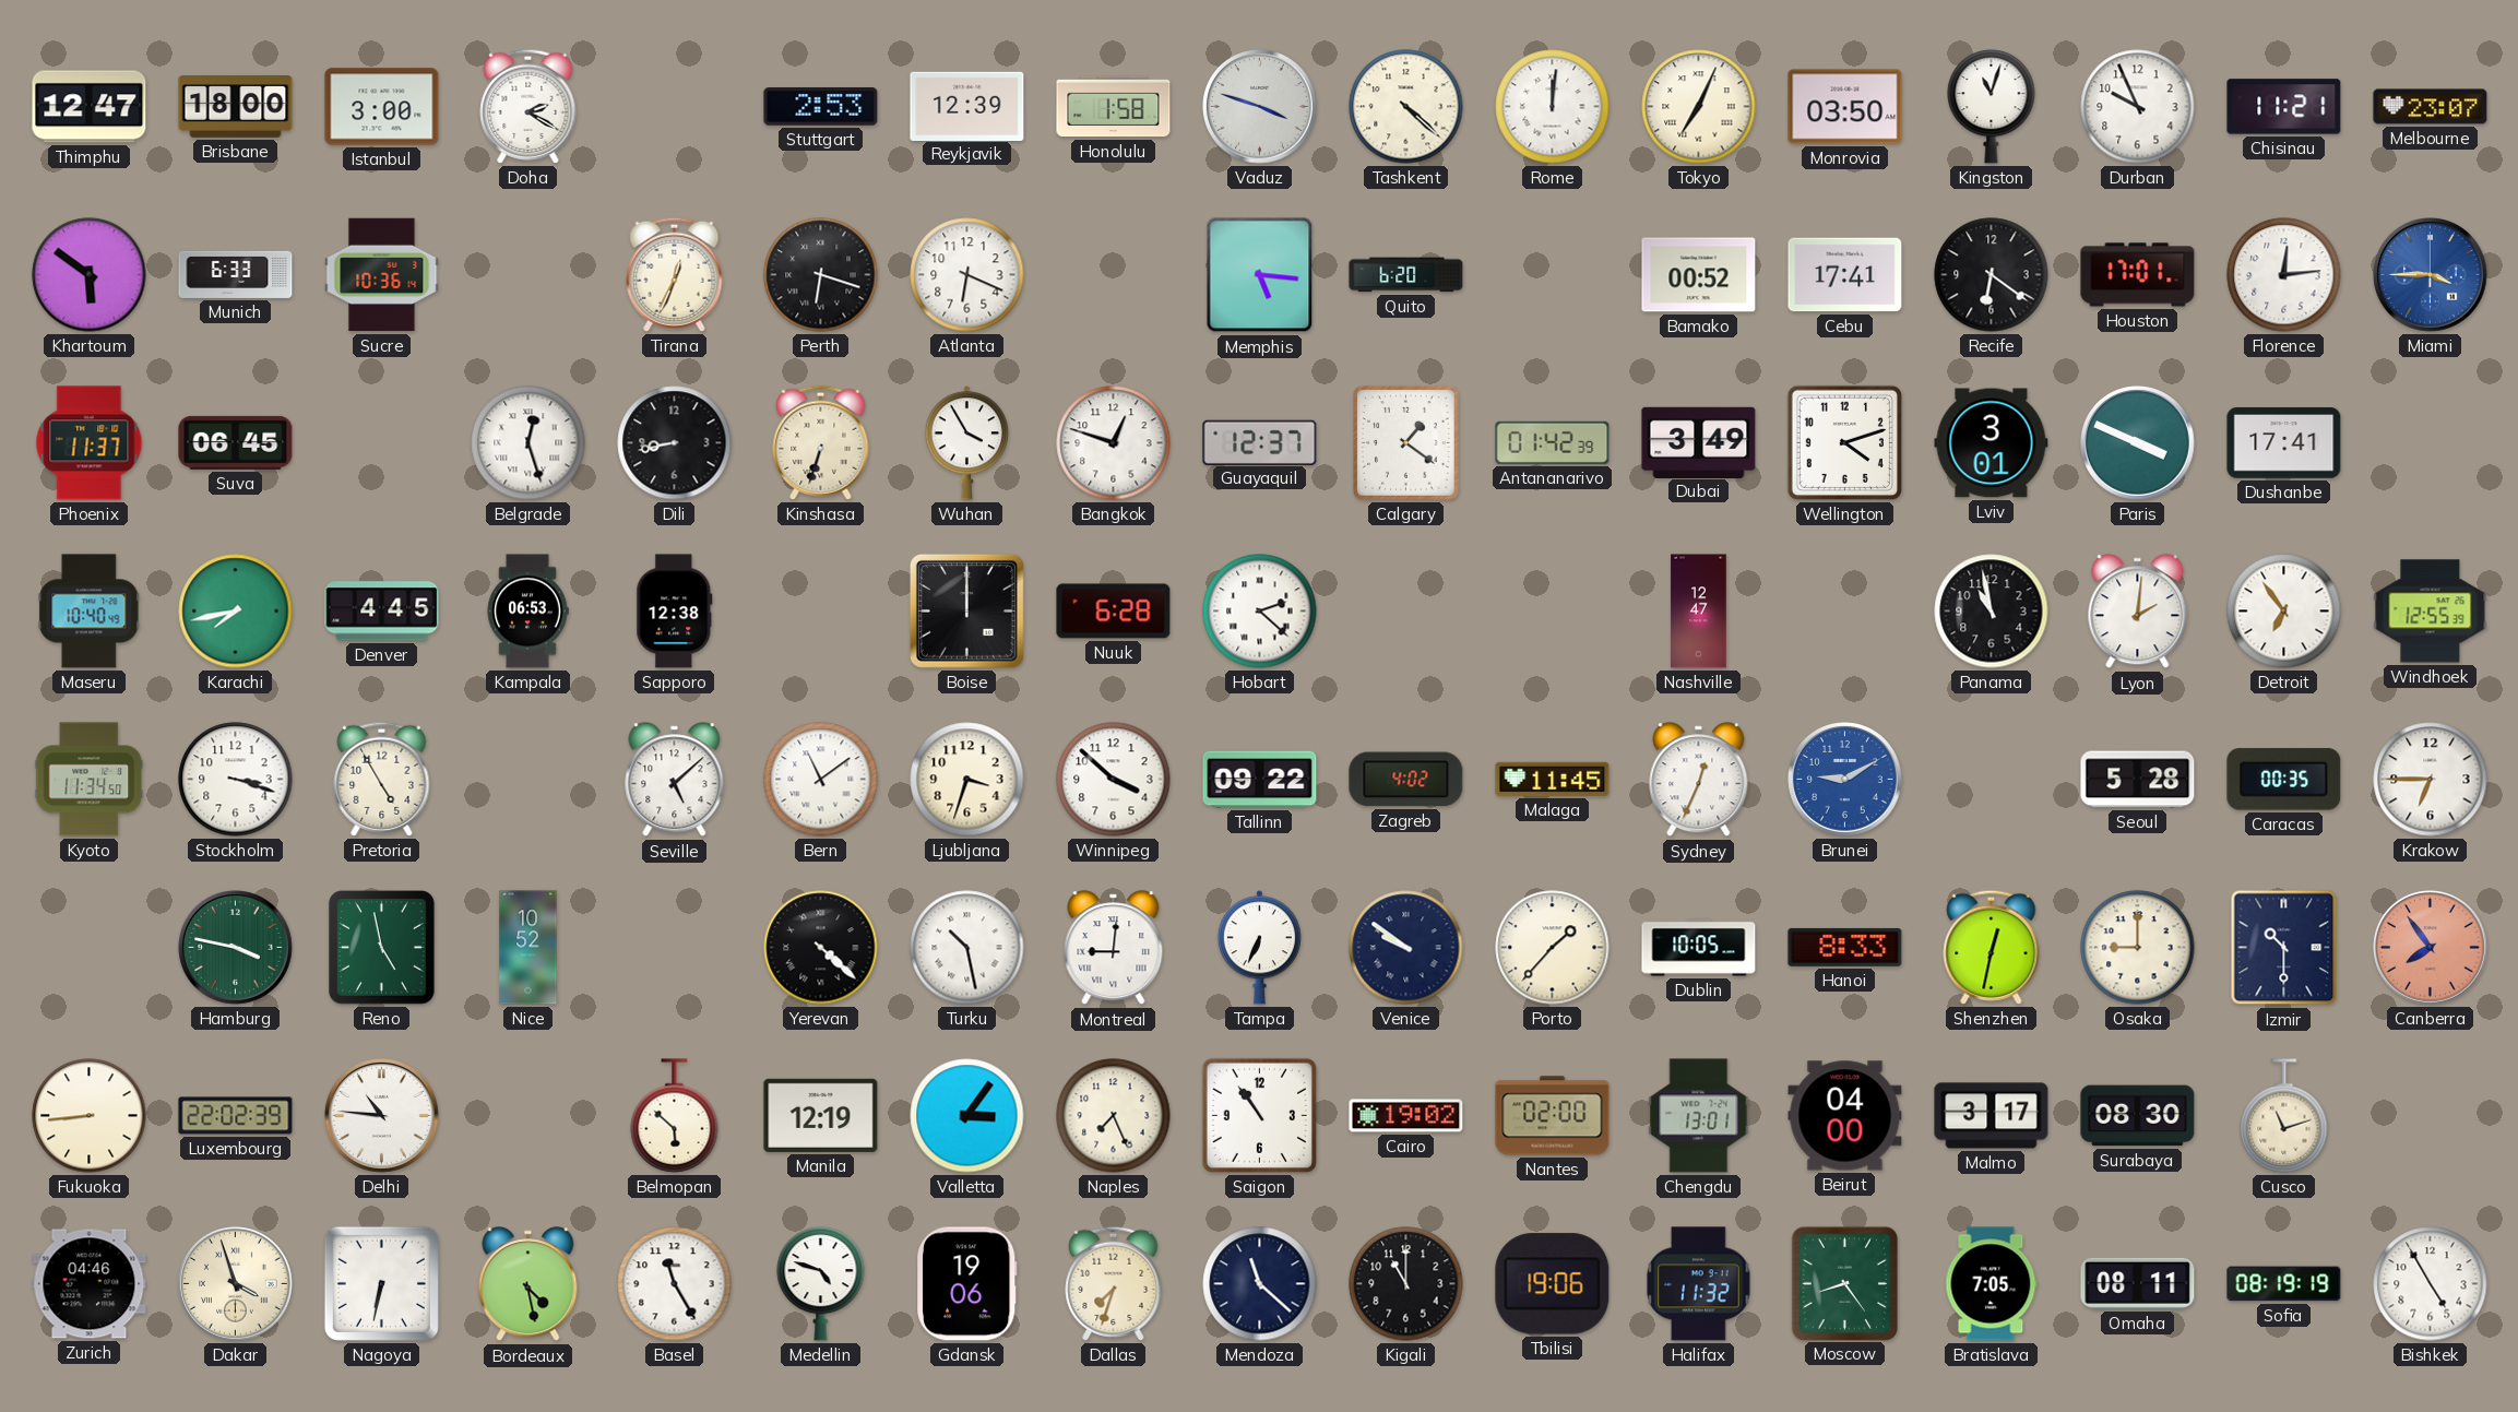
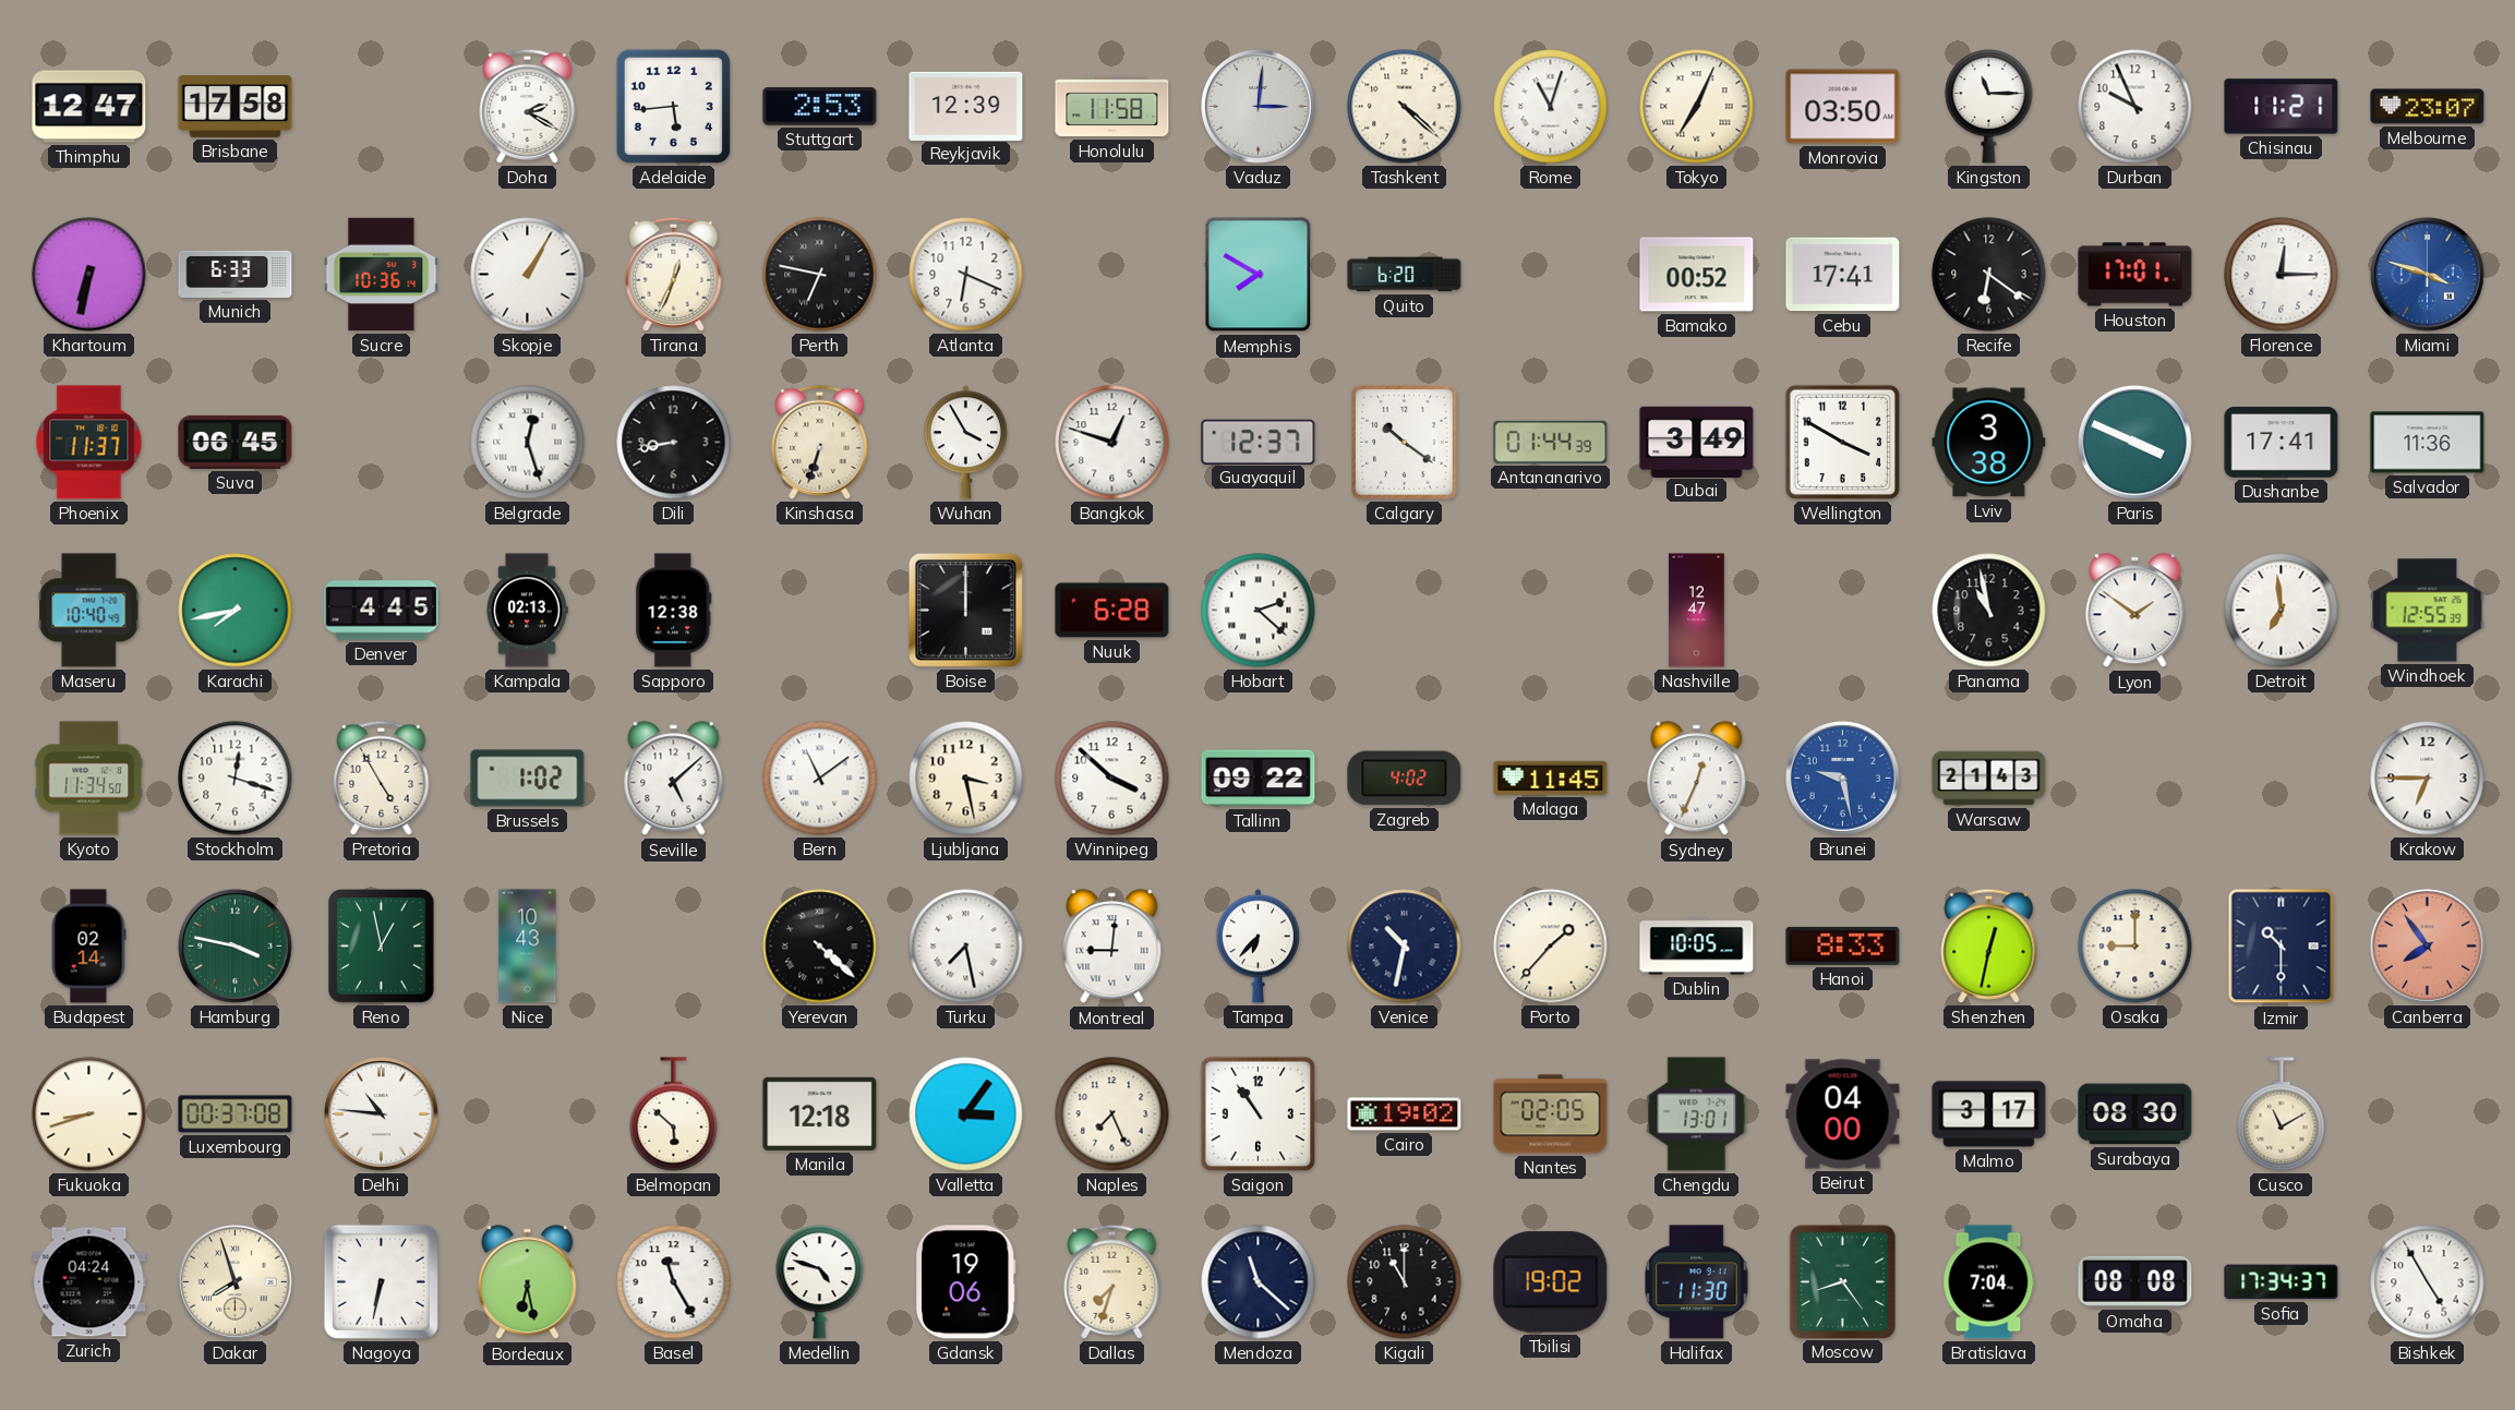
Brisbane: 18:00 -> 17:58
Istanbul: 3:00 -> none
Adelaide: none -> 5:44
Honolulu: 1:58 -> 11:58
Vaduz: 3:48 -> 3:01
Rome: 12:01 -> 11:03
Kingston: 11:03 -> 11:15
Khartoum: 5:51 -> 6:32
Skopje: none -> 1:05
Perth: 6:18 -> 6:47
Memphis: 5:16 -> 7:50
Florence: 12:14 -> 12:15
Miami: 3:45 -> 3:48
Calgary: 1:21 -> 10:21
Antananarivo: 01:42 -> 01:44
Wellington: 4:12 -> 3:50
Lviv: 3:01 -> 3:38
Salvador: none -> 11:36
Kampala: 06:53 -> 02:13
Lyon: 2:01 -> 1:51
Detroit: 6:54 -> 6:59
Stockholm: 3:18 -> 12:18
Brussels: none -> 1:02
Ljubljana: 3:33 -> 3:28
Brunei: 9:10 -> 9:28
Warsaw: none -> 21:43
Seoul: 5:28 -> none
Caracas: 00:35 -> none
Budapest: none -> 02:14
Reno: 4:58 -> 12:58
Nice: 10:52 -> 10:43
Turku: 10:28 -> 7:28
Tampa: 6:34 -> 6:37
Venice: 9:51 -> 10:32
Fukuoka: 8:44 -> 8:42
Luxembourg: 22:02 -> 00:37
Manila: 12:19 -> 12:18
Nantes: 02:00 -> 02:05
Cusco: 11:12 -> 11:10
Zurich: 04:46 -> 04:24
Dakar: 3:57 -> 7:57
Bordeaux: 4:28 -> 6:28
Tbilisi: 19:06 -> 19:02
Halifax: 11:32 -> 11:30
Bratislava: 7:05 -> 7:04
Omaha: 08:11 -> 08:08
Sofia: 08:19 -> 17:34
